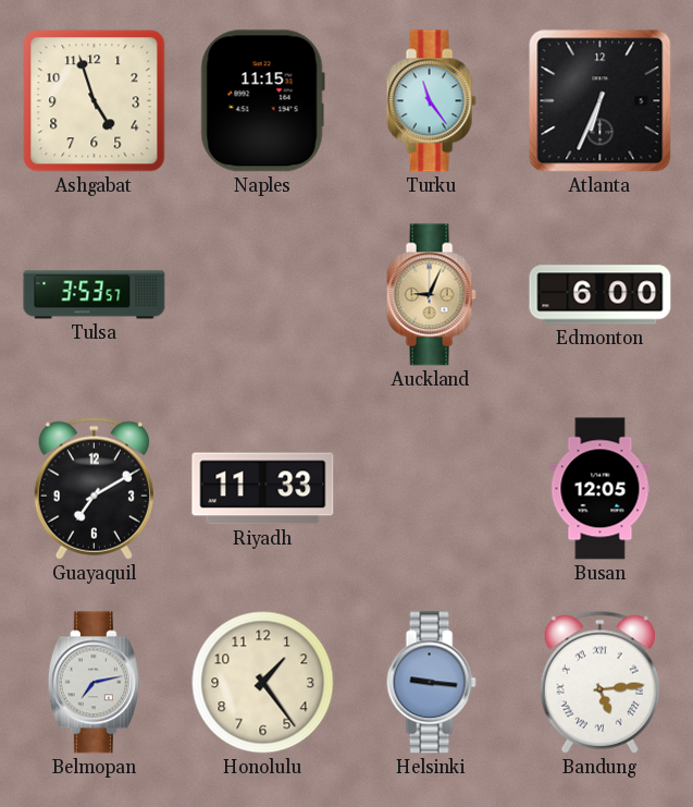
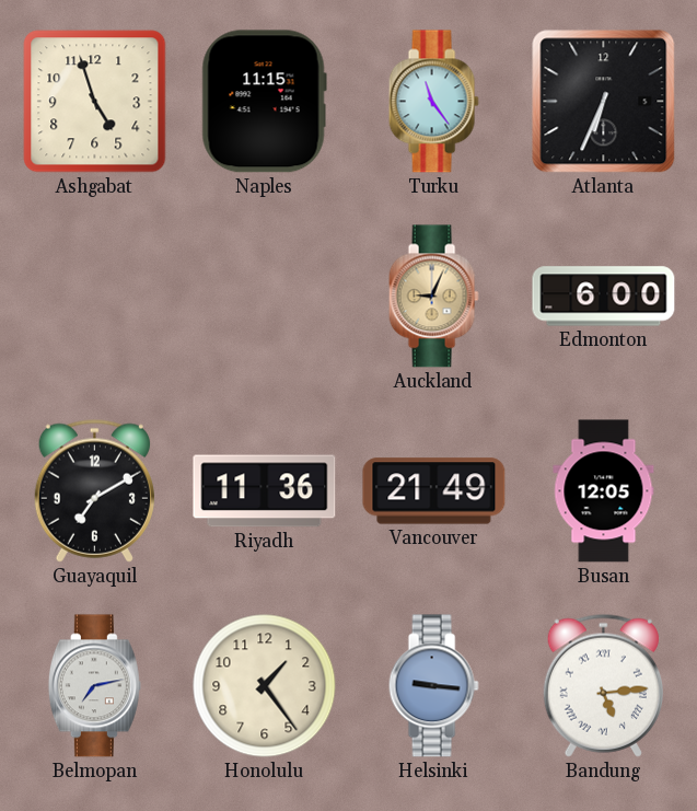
Tulsa: 3:53 -> none
Riyadh: 11:33 -> 11:36
Vancouver: none -> 21:49
